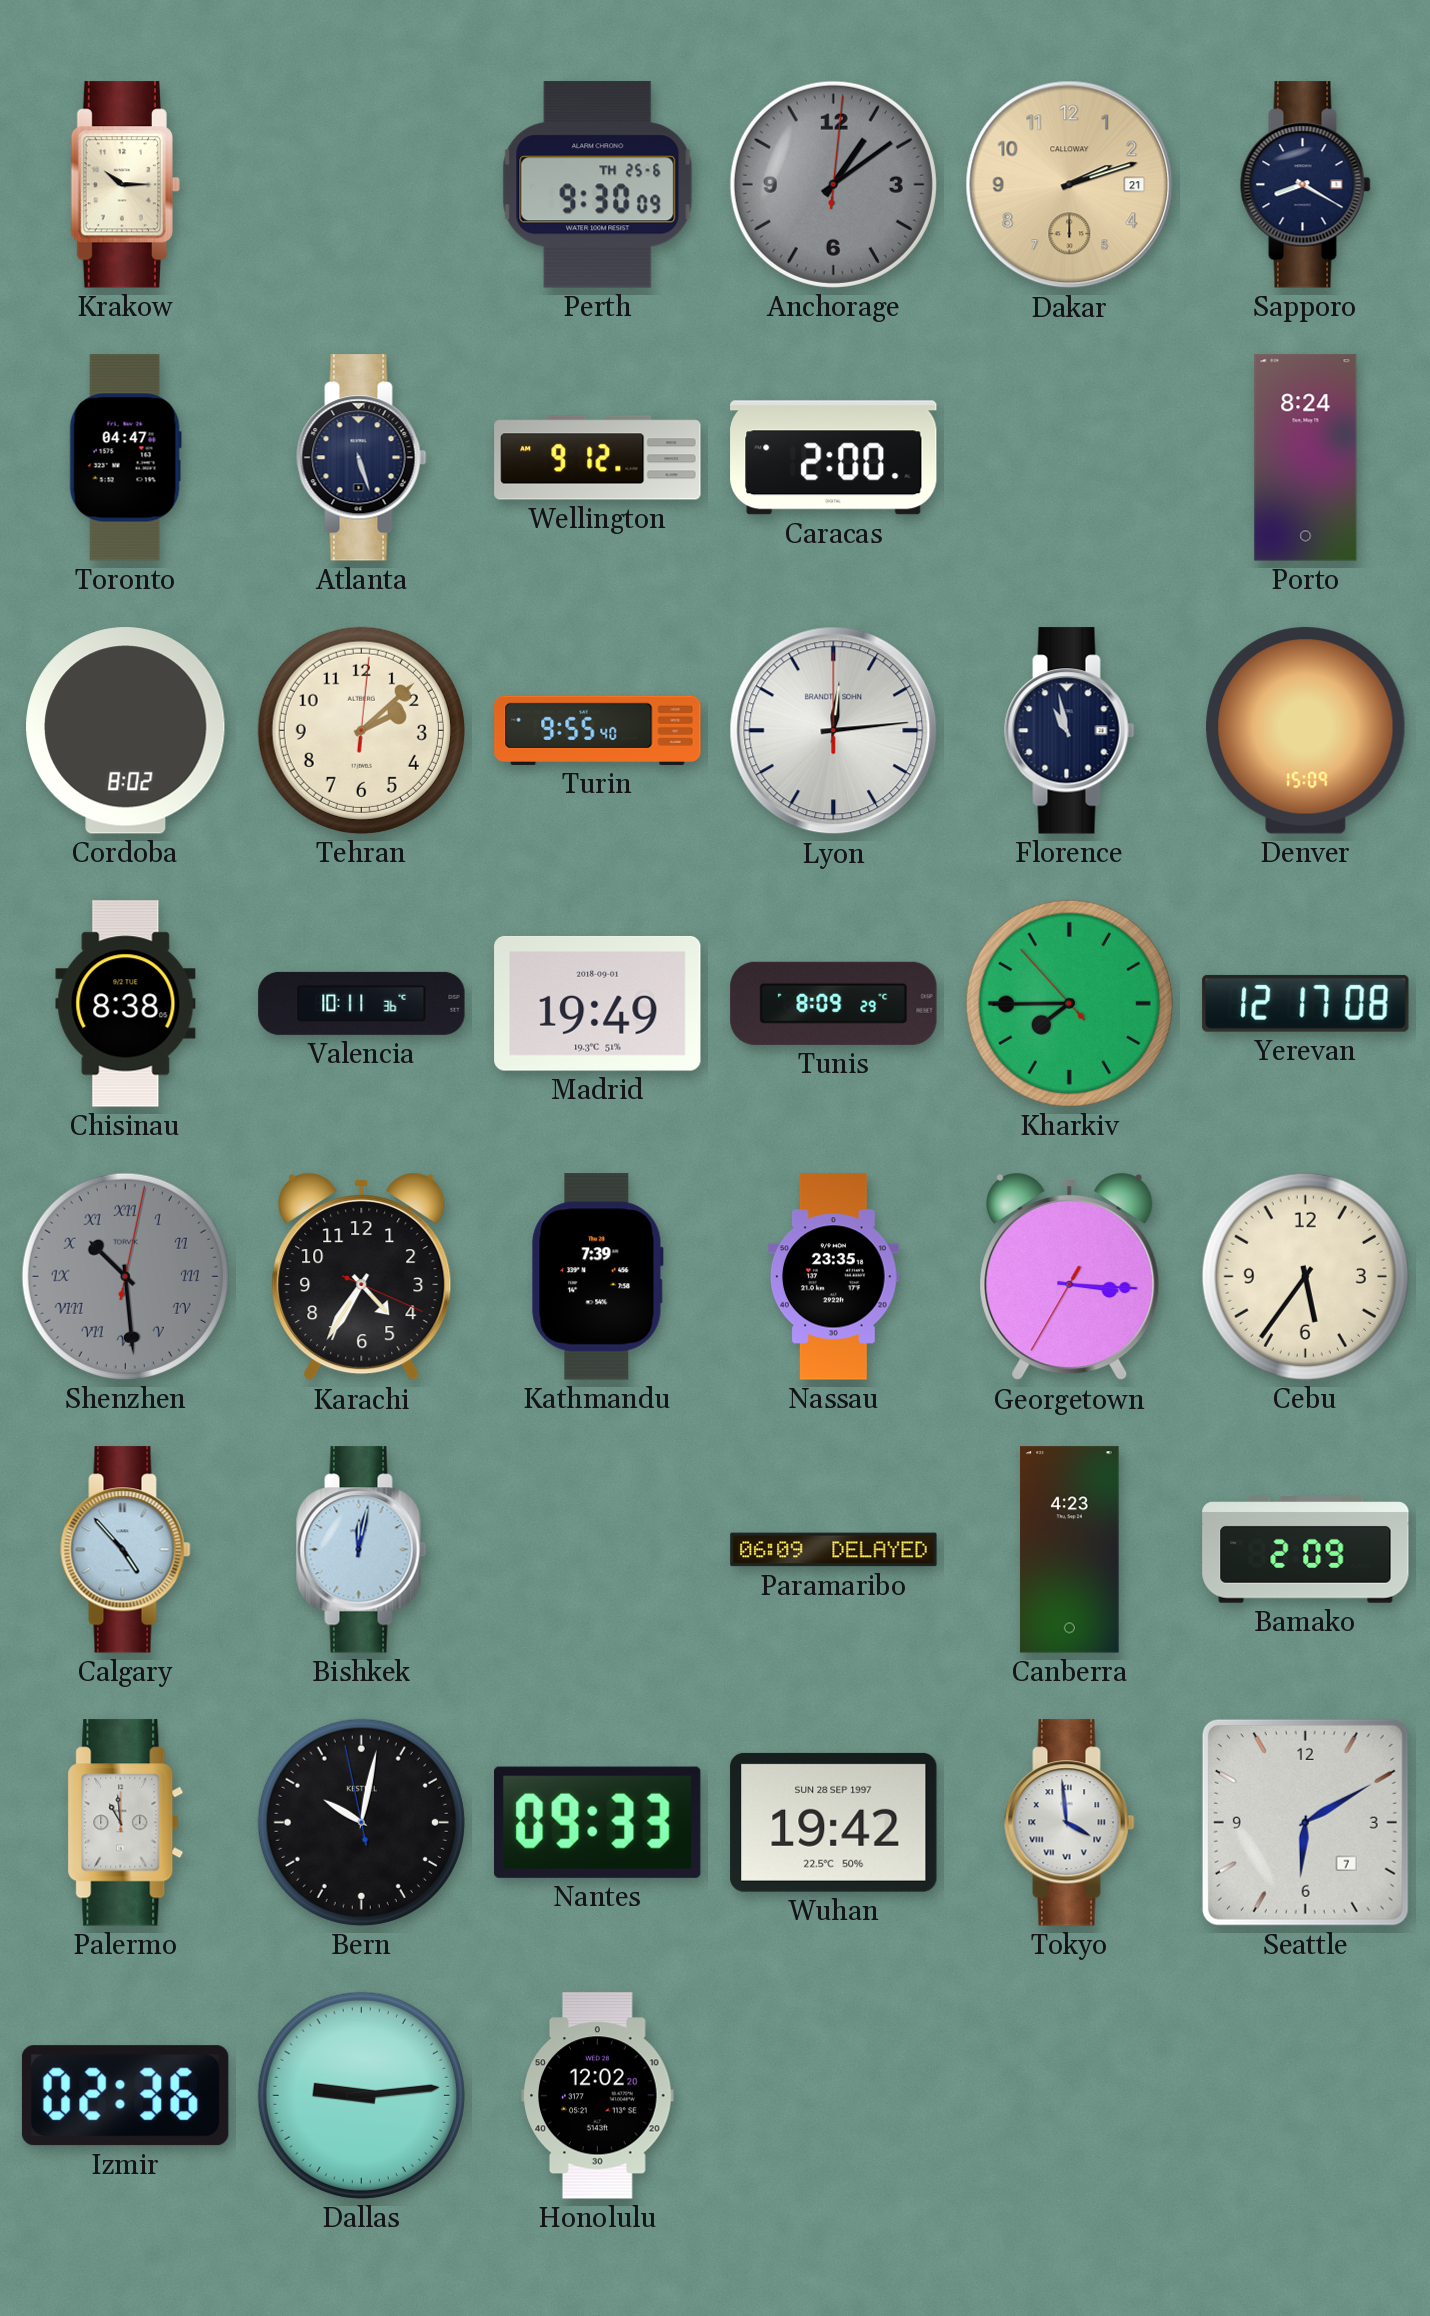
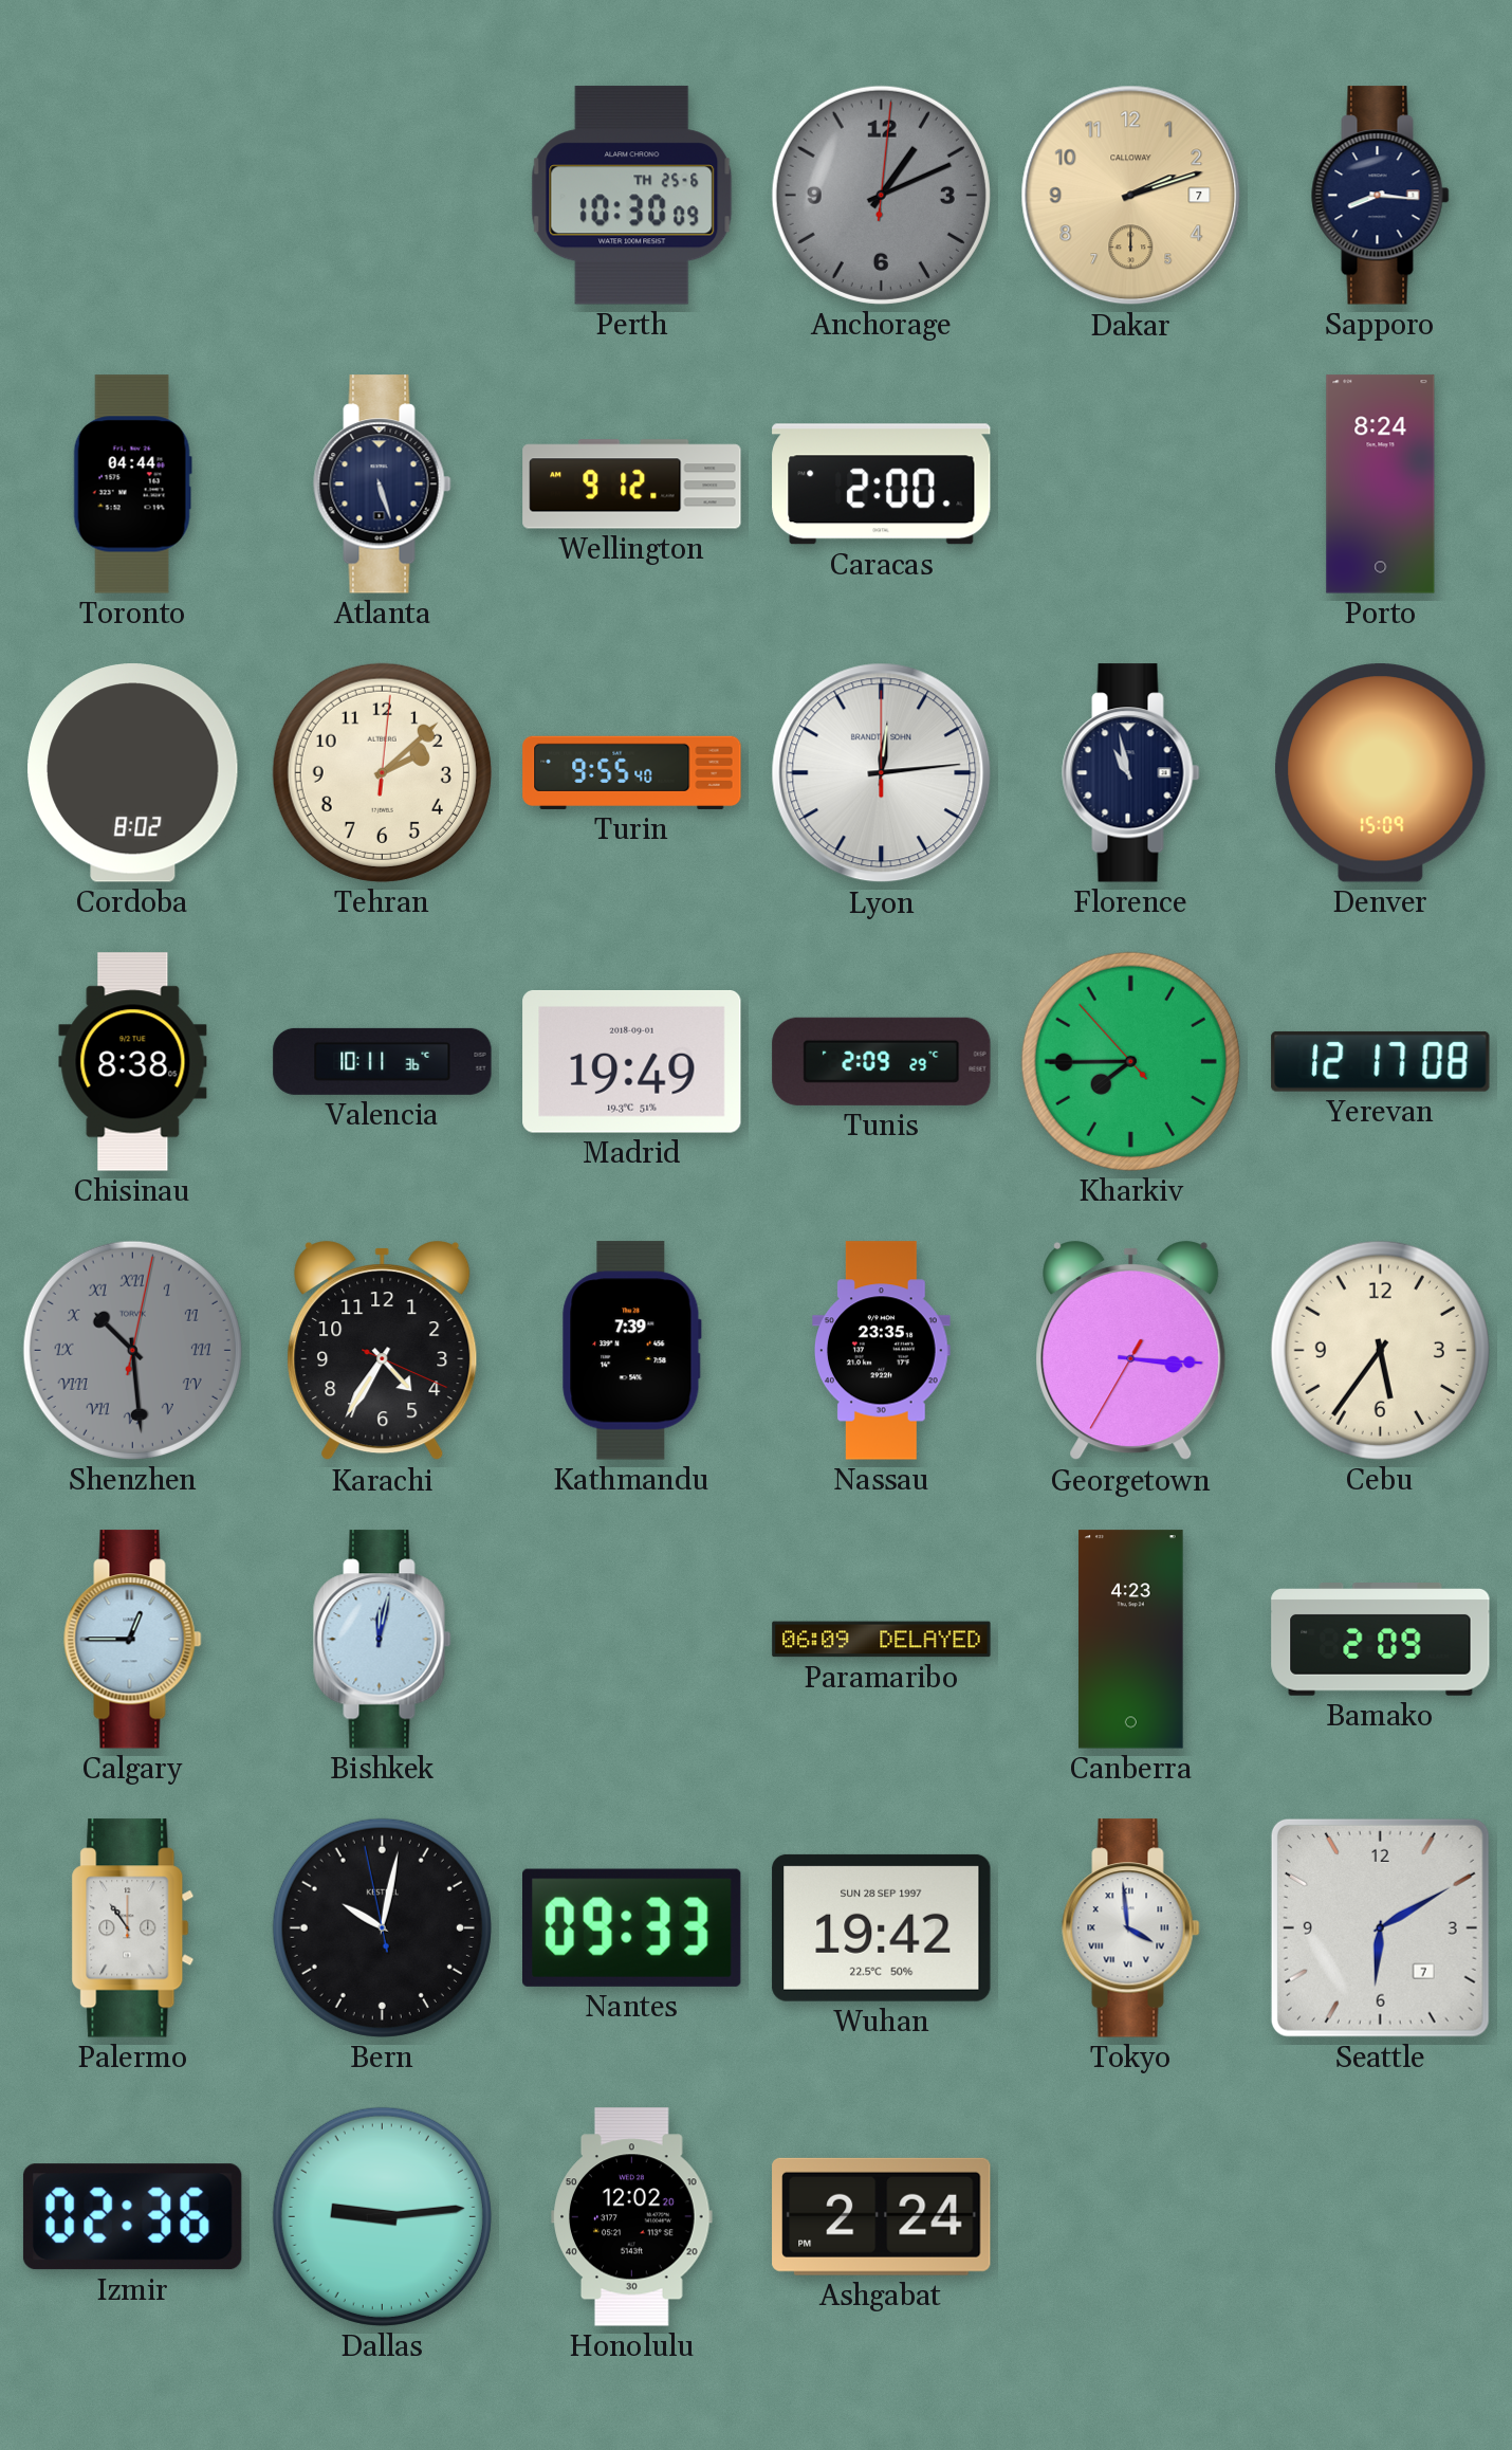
Krakow: 10:15 -> none
Perth: 9:30 -> 10:30
Anchorage: 1:09 -> 1:11
Dakar date: 21 -> 7
Sapporo: 8:20 -> 8:16
Toronto: 04:47 -> 04:44
Tunis: 8:09 -> 2:09
Calgary: 4:53 -> 12:45
Palermo: 10:59 -> 10:54
Ashgabat: none -> 2:24
